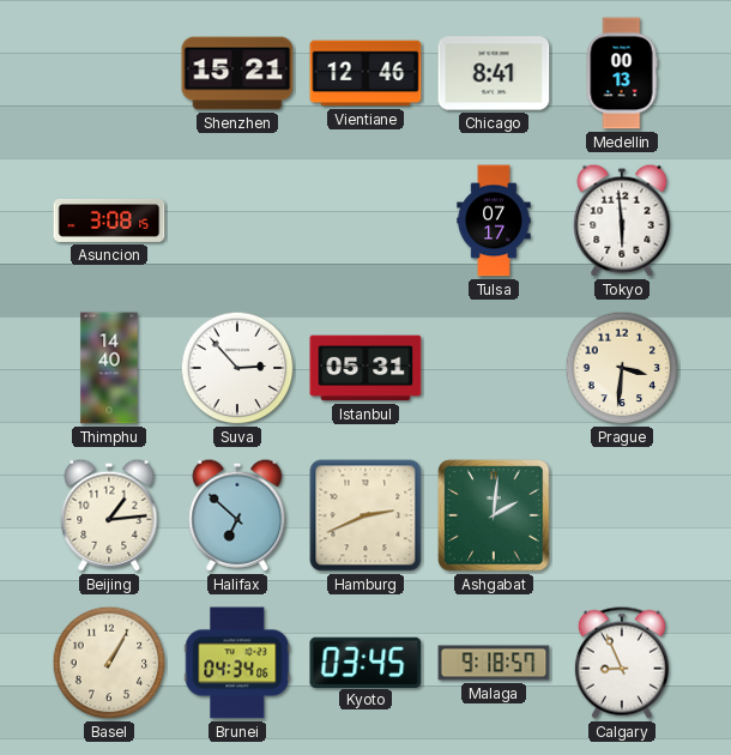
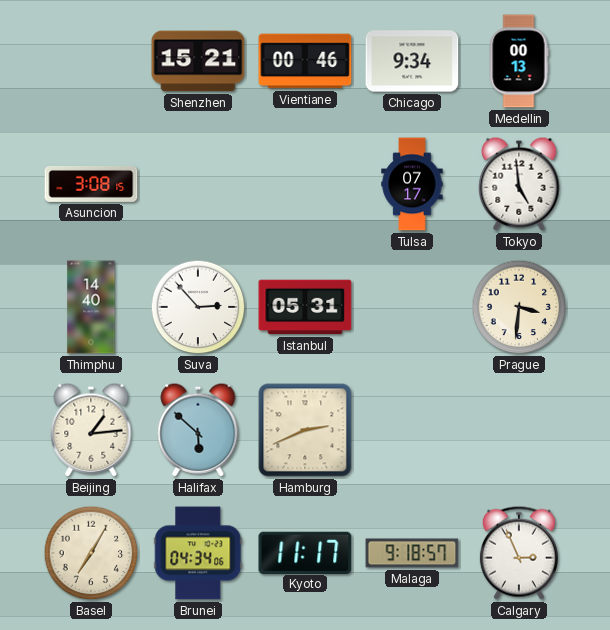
Vientiane: 12:46 -> 00:46
Chicago: 8:41 -> 9:34
Tokyo: 5:59 -> 4:59
Halifax: 6:52 -> 5:52
Ashgabat: 2:01 -> none
Basel: 1:05 -> 7:05
Kyoto: 03:45 -> 11:17
Calgary: 8:56 -> 2:56
